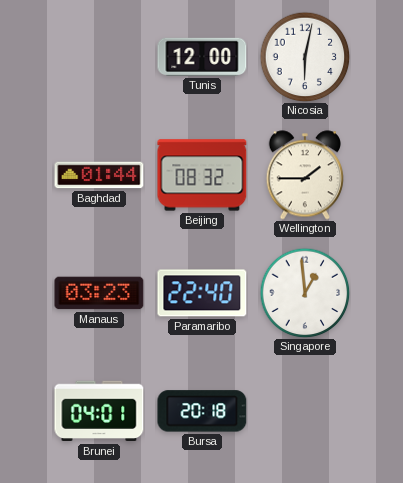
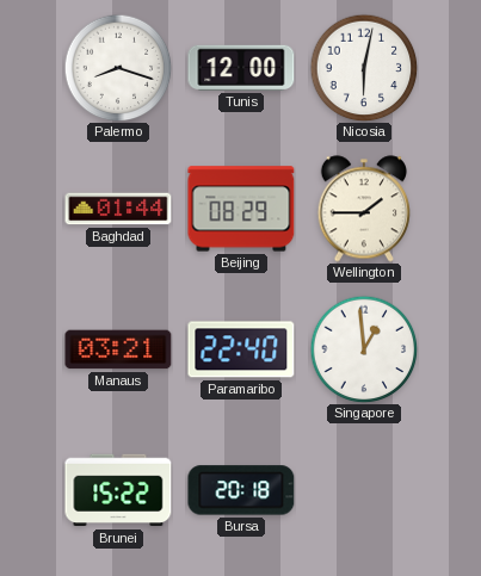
Palermo: none -> 8:18
Beijing: 08:32 -> 08:29
Manaus: 03:23 -> 03:21
Brunei: 04:01 -> 15:22
